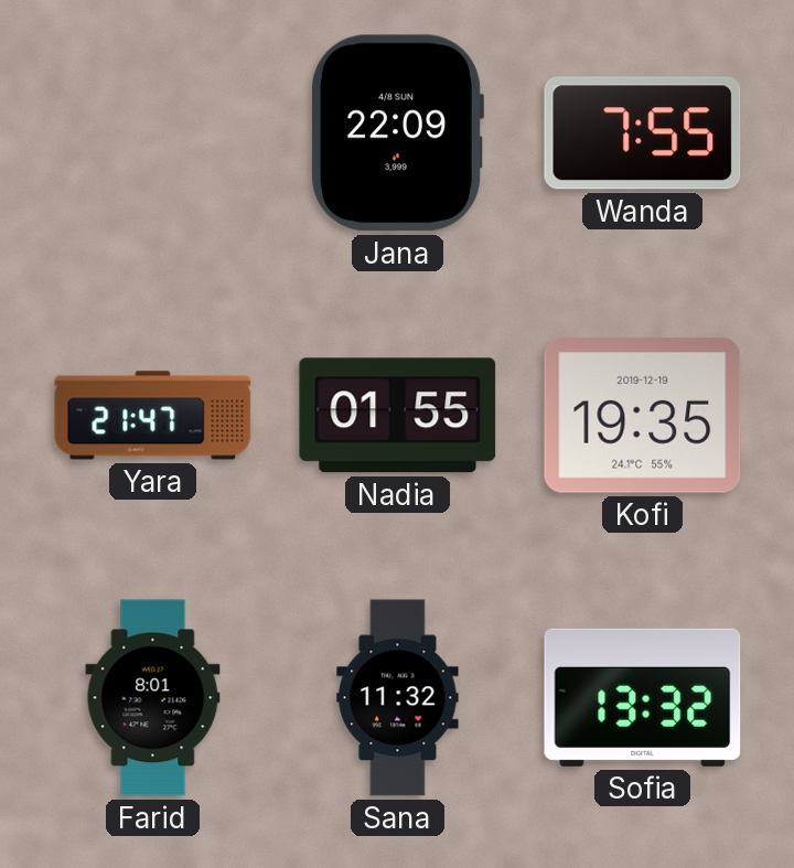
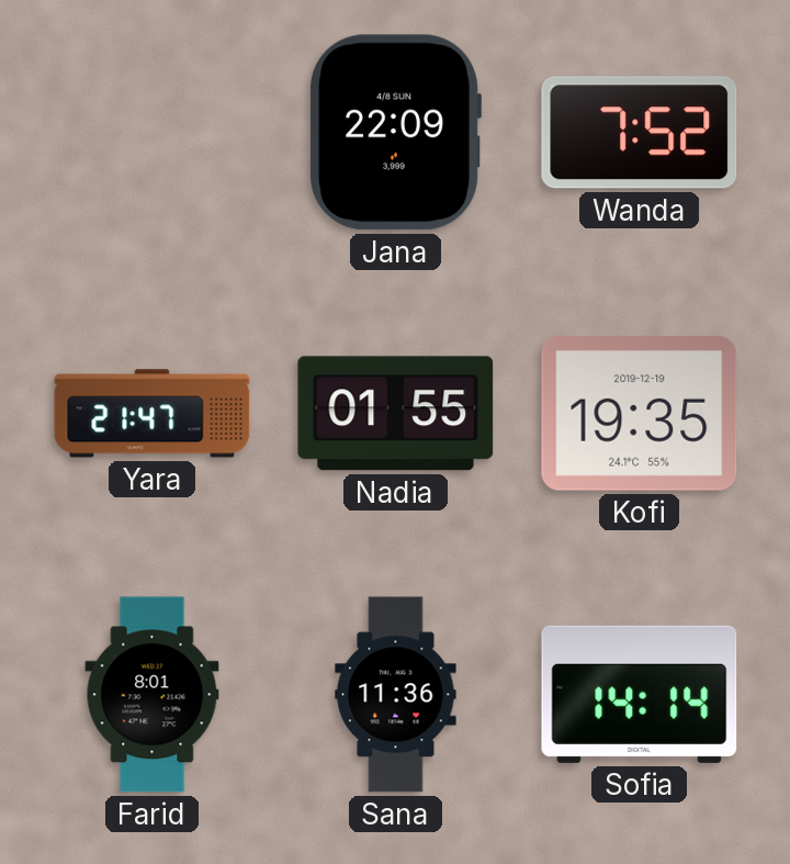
Wanda: 7:55 -> 7:52
Sana: 11:32 -> 11:36
Sofia: 13:32 -> 14:14
